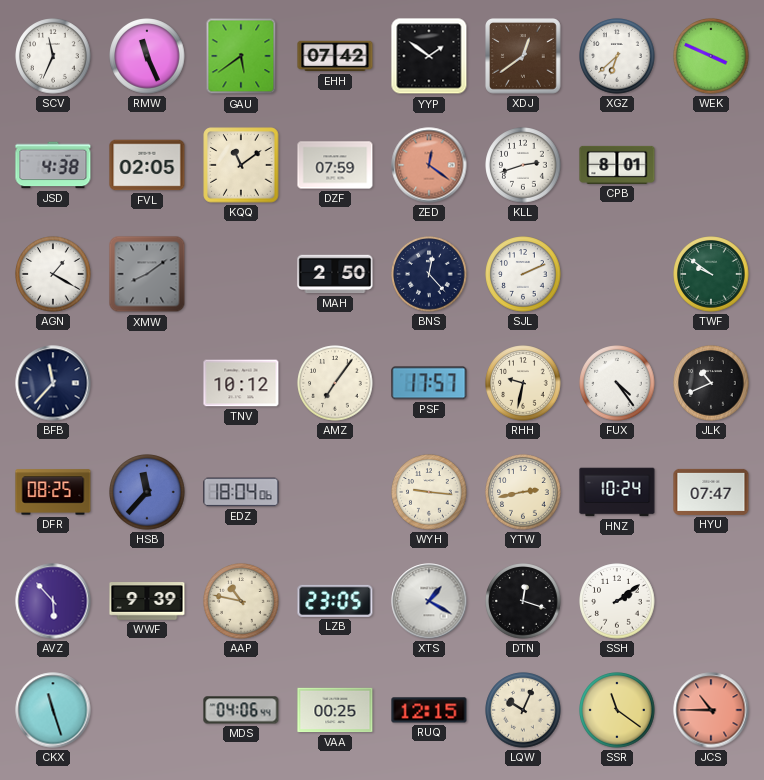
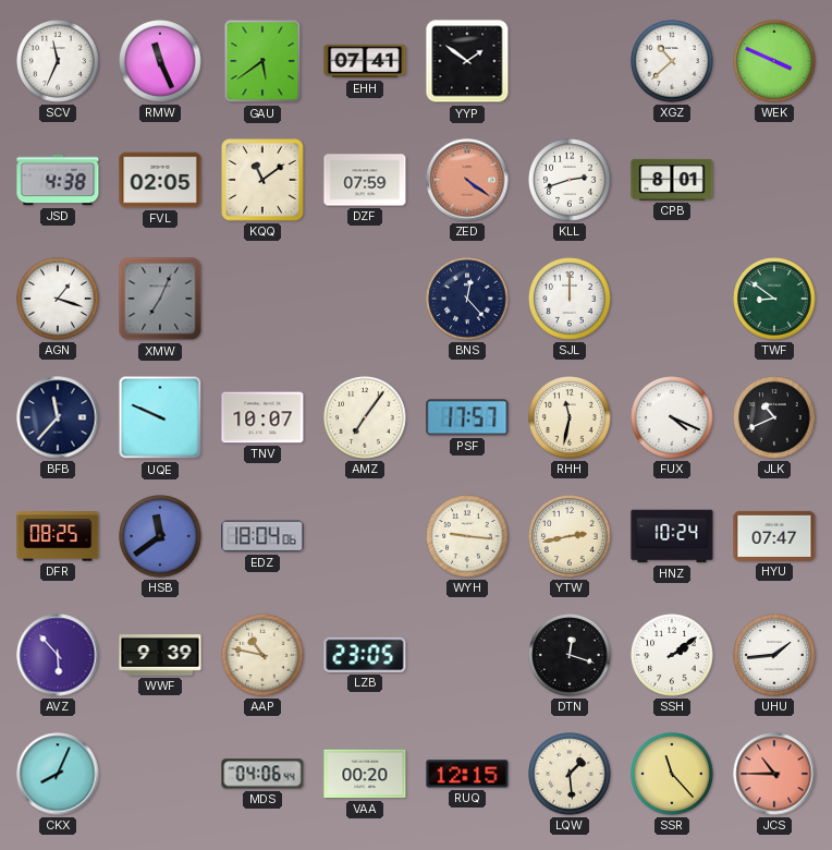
EHH: 07:42 -> 07:41
XDJ: 12:39 -> none
XGZ: 6:38 -> 10:38
ZED: 12:21 -> 4:21
AGN: 1:20 -> 1:18
XMW: 8:09 -> 7:04
MAH: 2:50 -> none
SJL: 2:11 -> 12:00
TWF: 9:51 -> 8:51
UQE: none -> 9:49
TNV: 10:12 -> 10:07
RHH: 9:32 -> 11:32
FUX: 4:24 -> 4:19
HSB: 11:37 -> 11:39
XTS: 1:20 -> none
UHU: none -> 1:44
CKX: 11:27 -> 8:04
VAA: 00:25 -> 00:20
LQW: 10:04 -> 1:29
SSR: 11:21 -> 11:23
